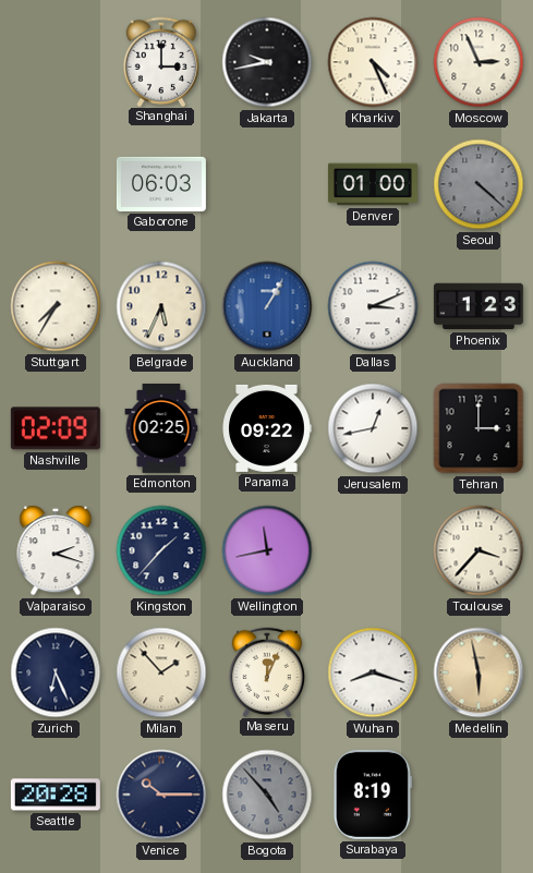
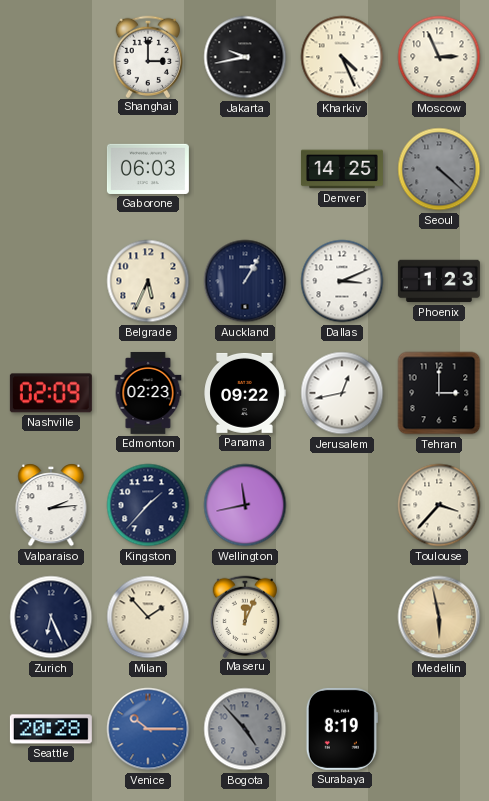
Denver: 01:00 -> 14:25
Stuttgart: 7:35 -> none
Auckland dial: blue -> navy
Edmonton: 02:25 -> 02:23
Valparaiso: 2:18 -> 2:14
Wuhan: 8:18 -> none
Venice dial: navy -> blue
